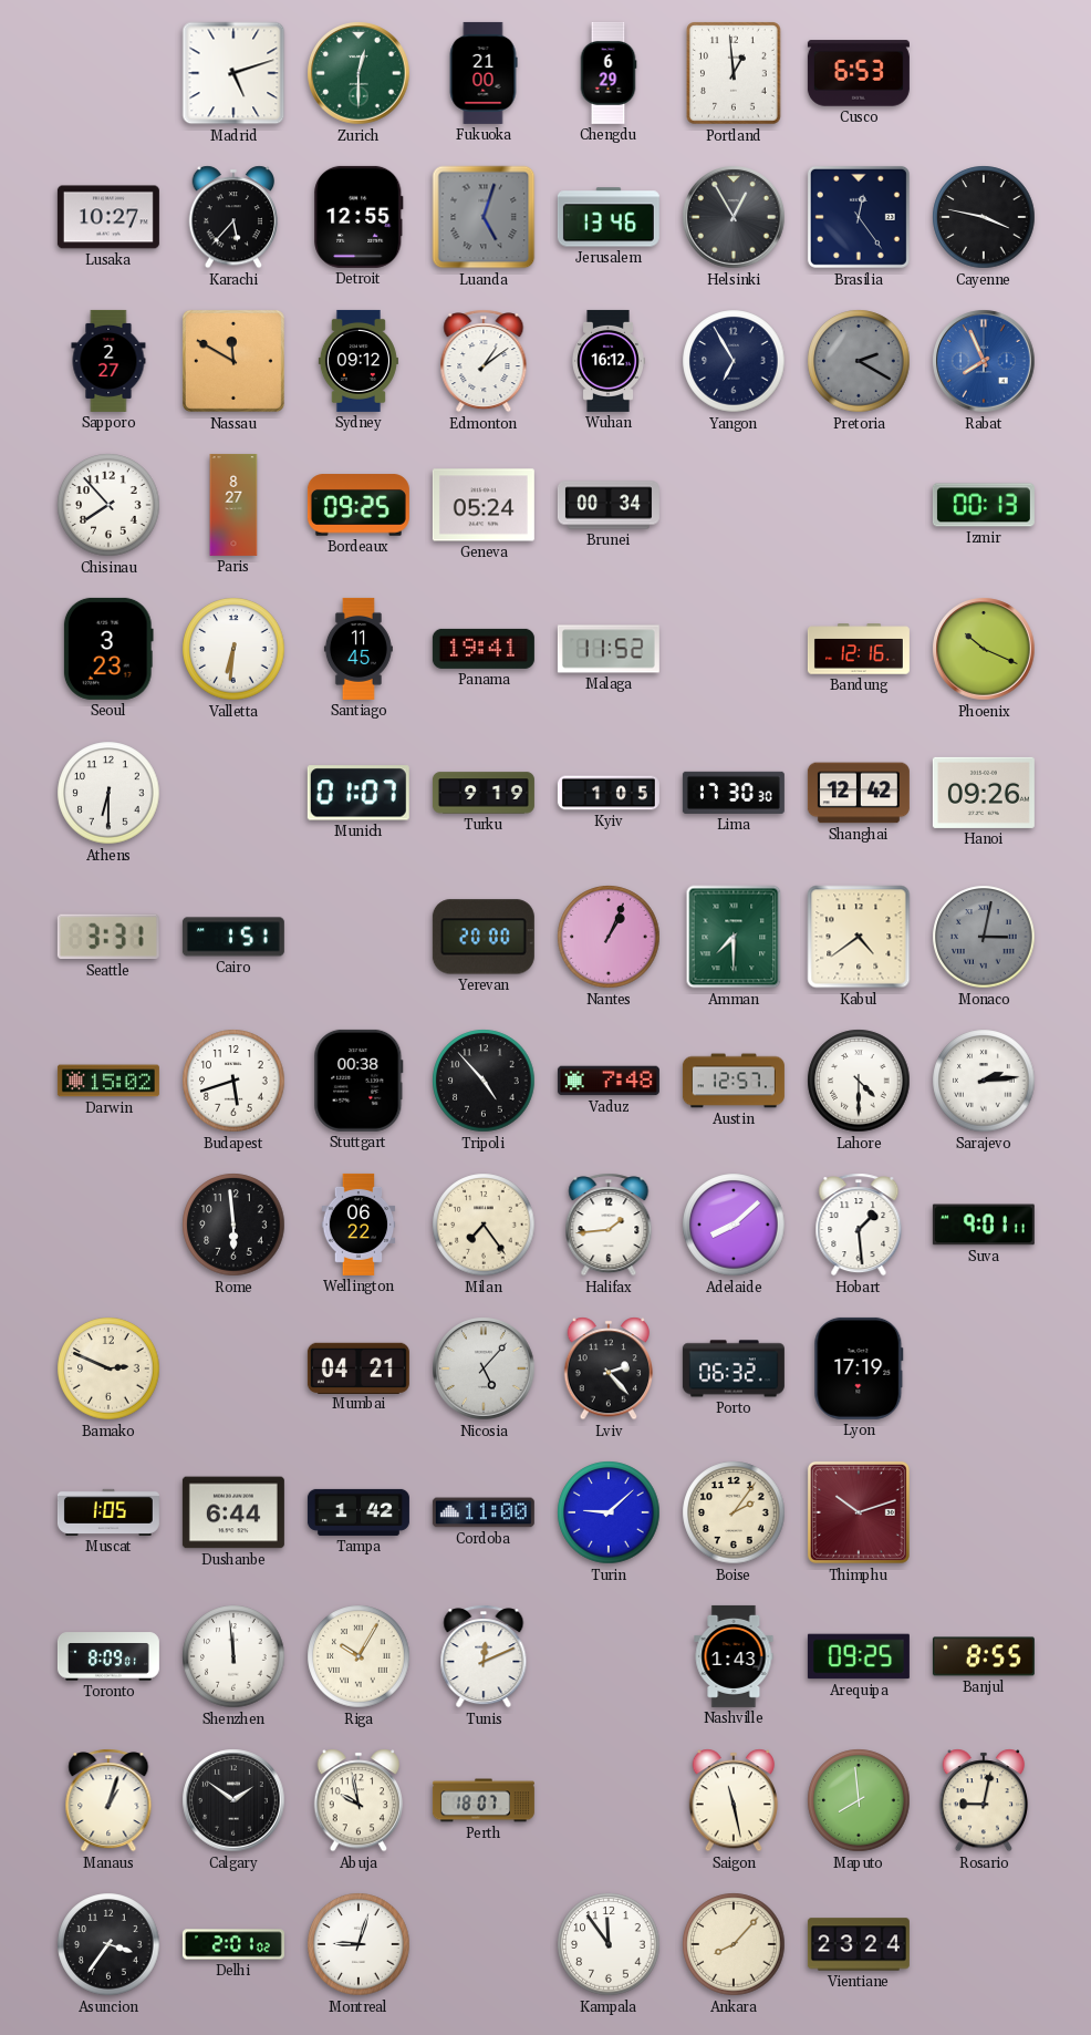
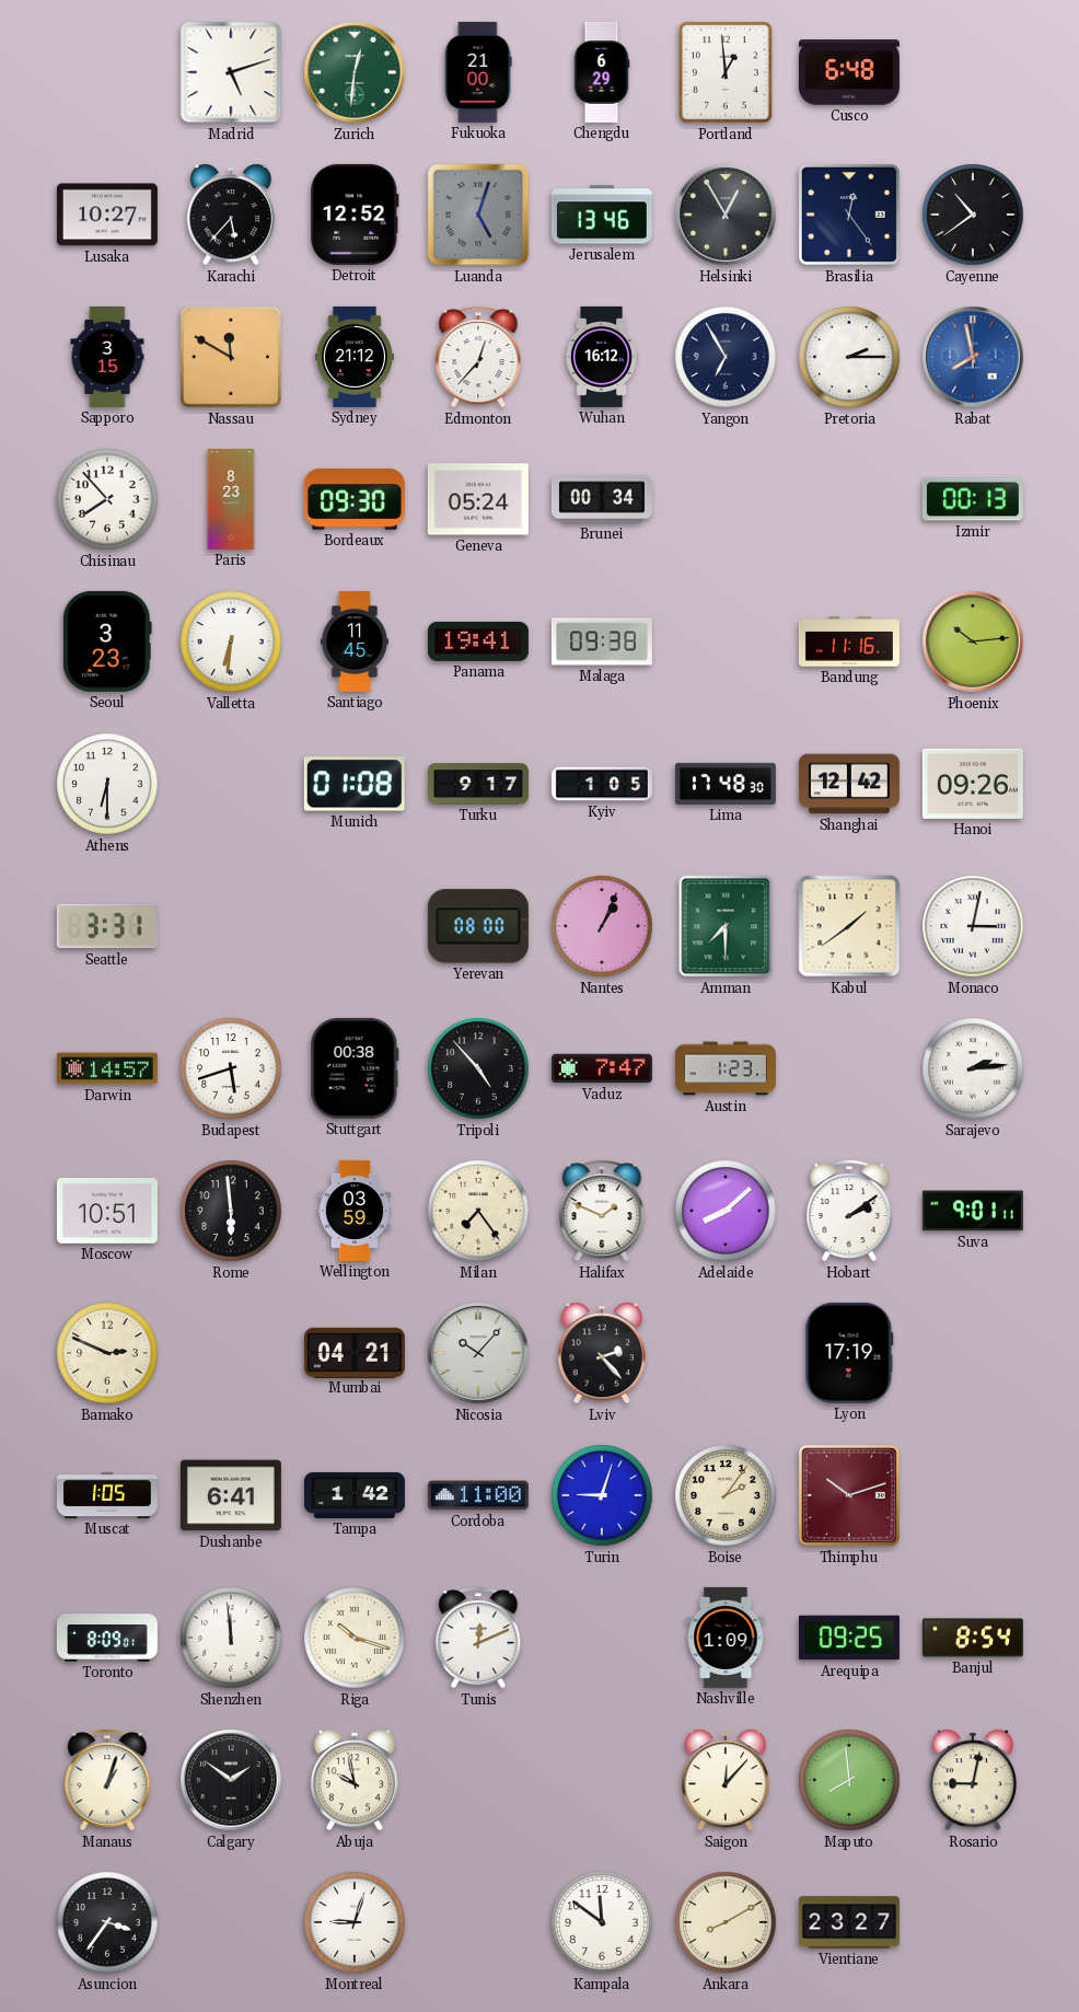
Zurich: 12:30 -> 12:31
Cusco: 6:53 -> 6:48
Detroit: 12:55 -> 12:52
Cayenne: 3:47 -> 10:39
Sapporo: 2:27 -> 3:15
Sydney: 09:12 -> 21:12
Edmonton: 1:09 -> 12:37
Pretoria: 2:20 -> 2:15
Pretoria dial: grey -> white
Rabat: 7:56 -> 7:58
Paris: 8:27 -> 8:23
Bordeaux: 09:25 -> 09:30
Malaga: 11:52 -> 09:38
Bandung: 12:16 -> 11:16
Phoenix: 10:19 -> 10:14
Munich: 01:07 -> 01:08
Turku: 9:19 -> 9:17
Lima: 17:30 -> 17:48
Cairo: 1:51 -> none
Yerevan: 20:00 -> 08:00
Kabul: 4:39 -> 1:39
Monaco dial: grey -> white
Darwin: 15:02 -> 14:57
Vaduz: 7:48 -> 7:47
Austin: 12:57 -> 1:23
Lahore: 4:30 -> none
Moscow: none -> 10:51
Wellington: 06:22 -> 03:59
Halifax: 1:44 -> 1:49
Hobart: 1:29 -> 2:09
Nicosia: 5:07 -> 10:07
Porto: 06:32 -> none
Dushanbe: 6:44 -> 6:41
Turin: 9:08 -> 9:03
Riga: 10:05 -> 10:18
Nashville: 1:43 -> 1:09
Banjul: 8:55 -> 8:54
Perth: 18:07 -> none
Saigon: 11:28 -> 12:07
Delhi: 2:01 -> none
Kampala: 11:54 -> 11:51
Ankara: 8:07 -> 8:10
Vientiane: 23:24 -> 23:27
